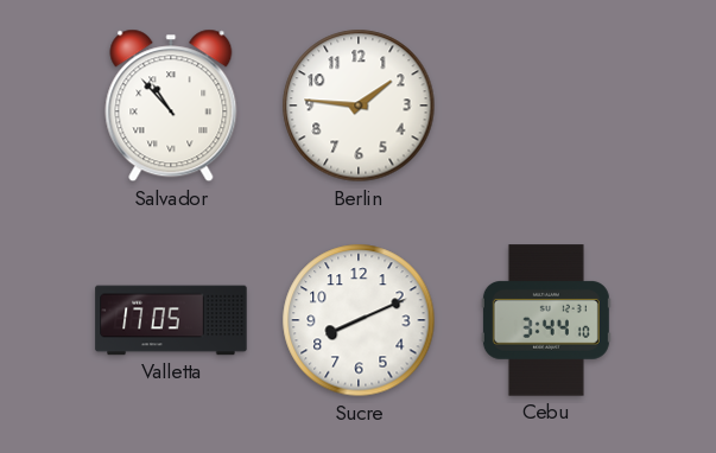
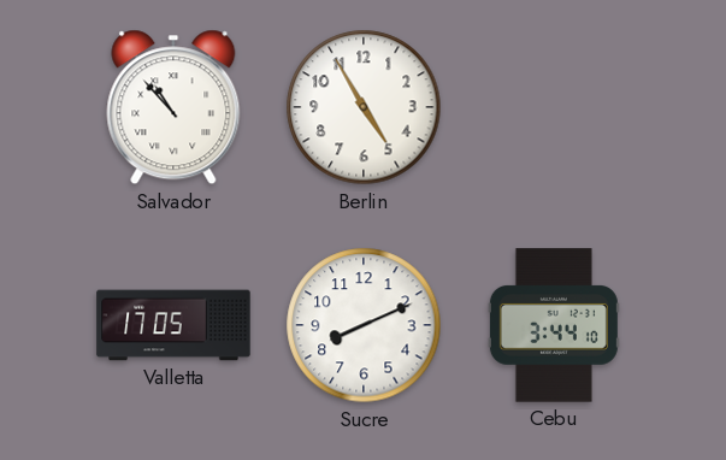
Berlin: 1:46 -> 4:55
